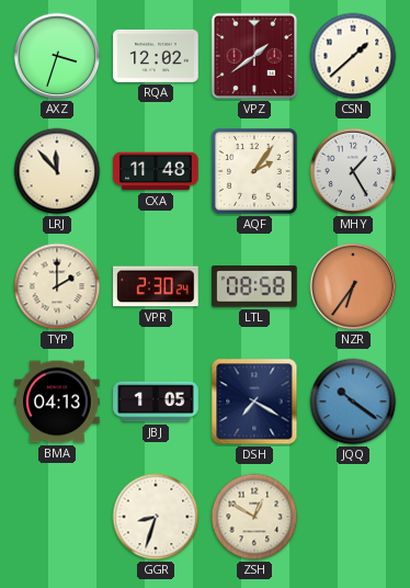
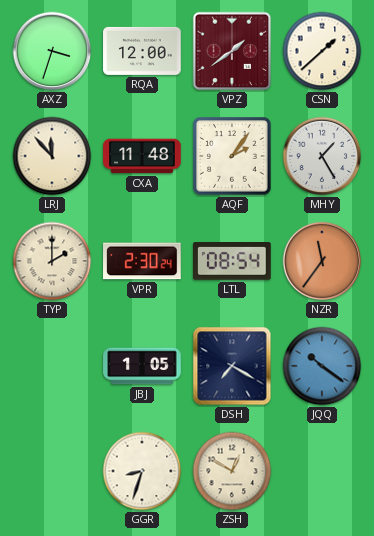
RQA: 12:02 -> 12:00
LTL: 08:58 -> 08:54
NZR: 6:36 -> 11:36
BMA: 04:13 -> none
